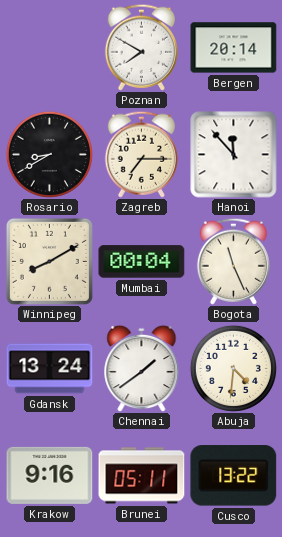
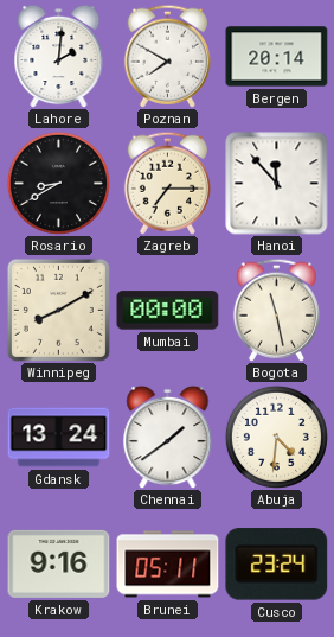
Lahore: none -> 2:01
Mumbai: 00:04 -> 00:00
Bogota: 11:26 -> 11:28
Cusco: 13:22 -> 23:24
